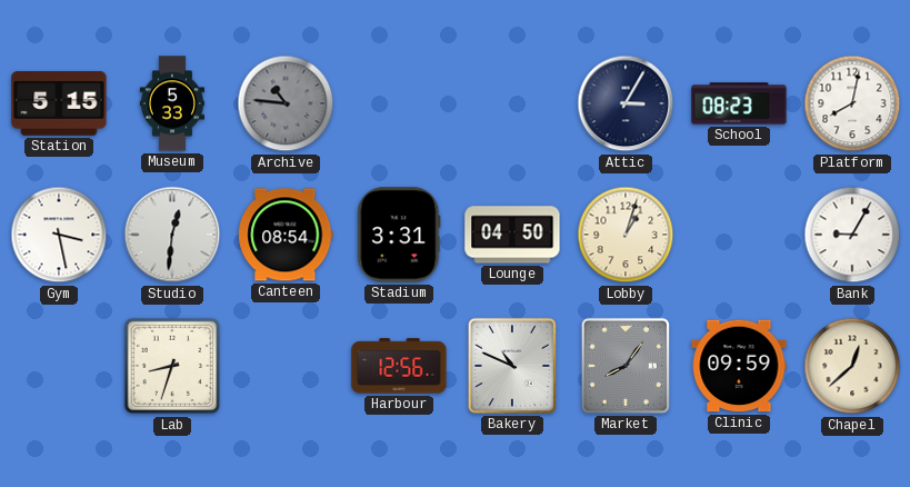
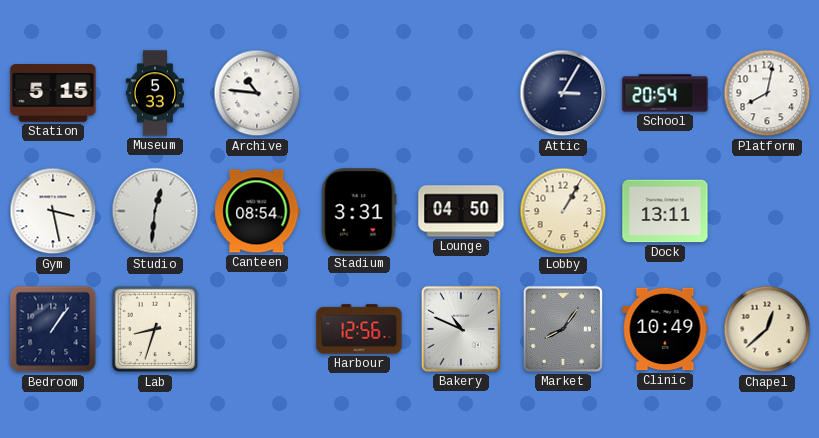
Archive dial: grey -> white
School: 08:23 -> 20:54
Lobby: 1:03 -> 1:05
Dock: none -> 13:11
Bank: 9:05 -> none
Bedroom: none -> 1:06
Clinic: 09:59 -> 10:49
